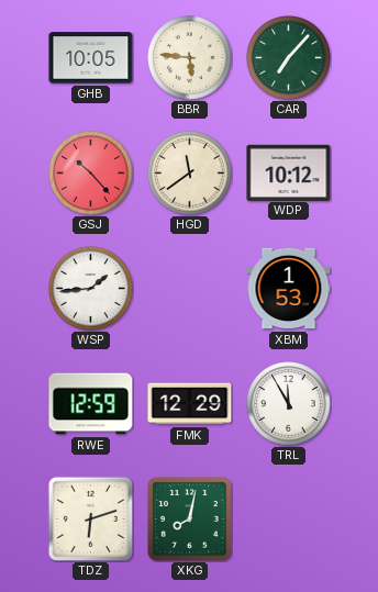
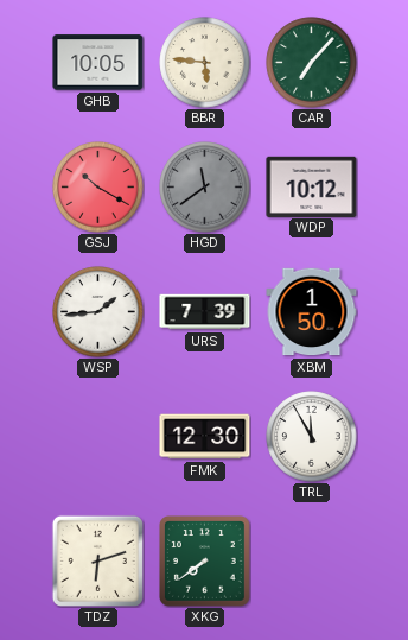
GSJ: 10:23 -> 10:20
HGD dial: cream -> grey
URS: none -> 7:39
XBM: 1:53 -> 1:50
RWE: 12:59 -> none
FMK: 12:29 -> 12:30
XKG: 8:02 -> 7:39
